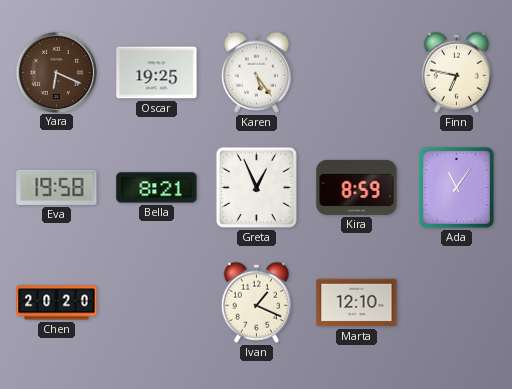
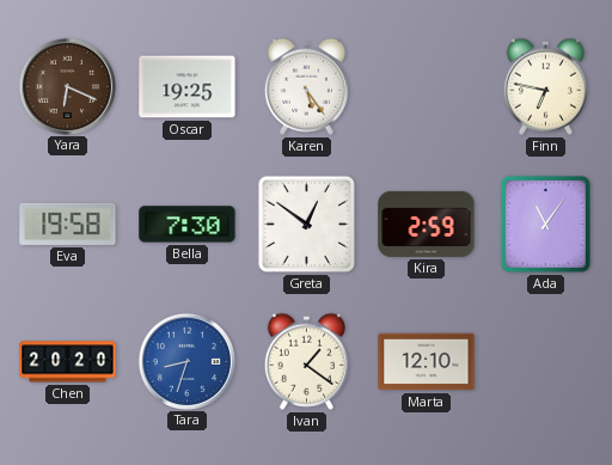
Bella: 8:21 -> 7:30
Greta: 12:56 -> 12:51
Kira: 8:59 -> 2:59
Tara: none -> 8:33
Ivan: 1:19 -> 1:21
